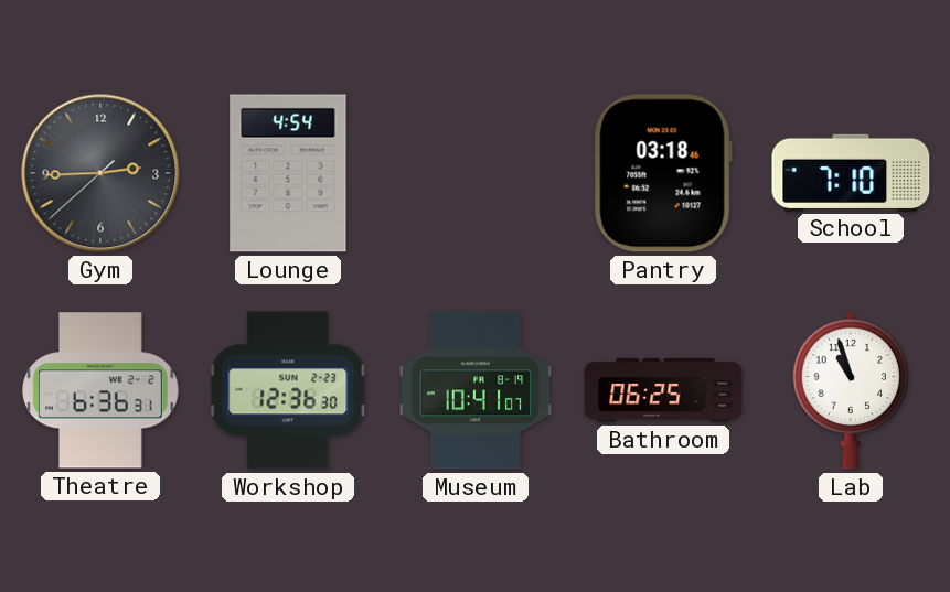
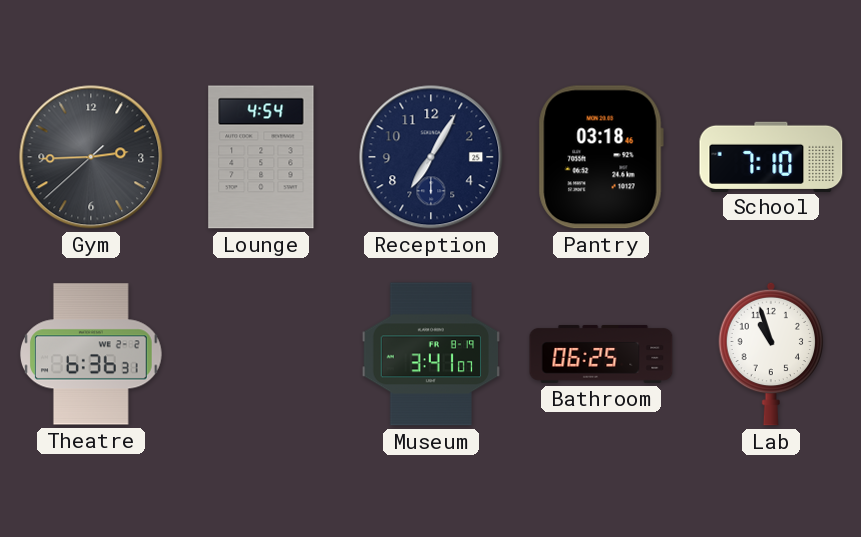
Reception: none -> 7:05
Workshop: 12:36 -> none
Museum: 10:41 -> 3:41
